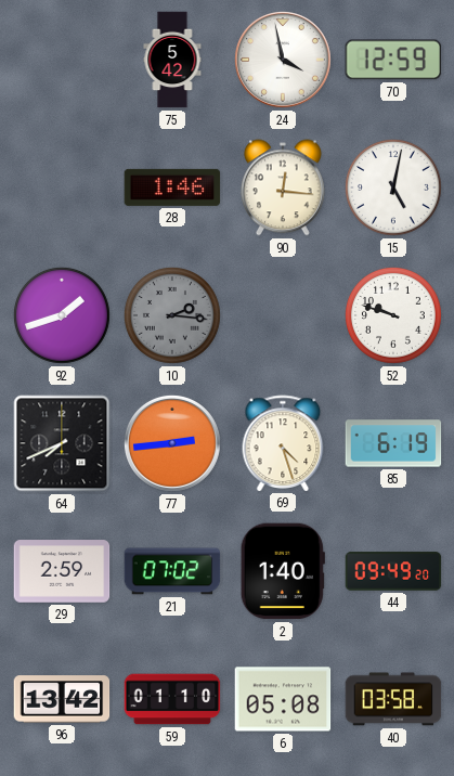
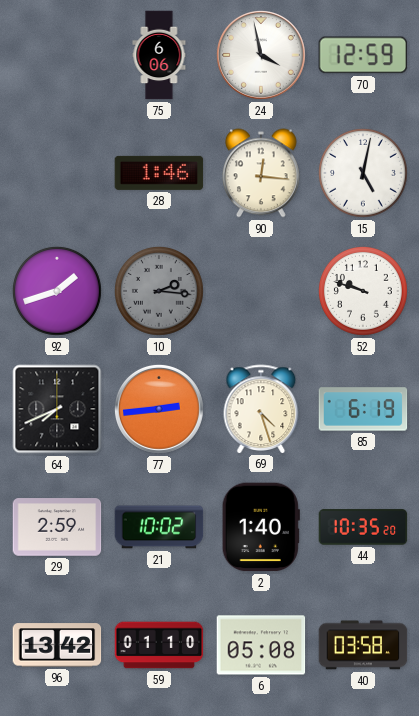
75: 5:42 -> 6:06
21: 07:02 -> 10:02
44: 09:49 -> 10:35
